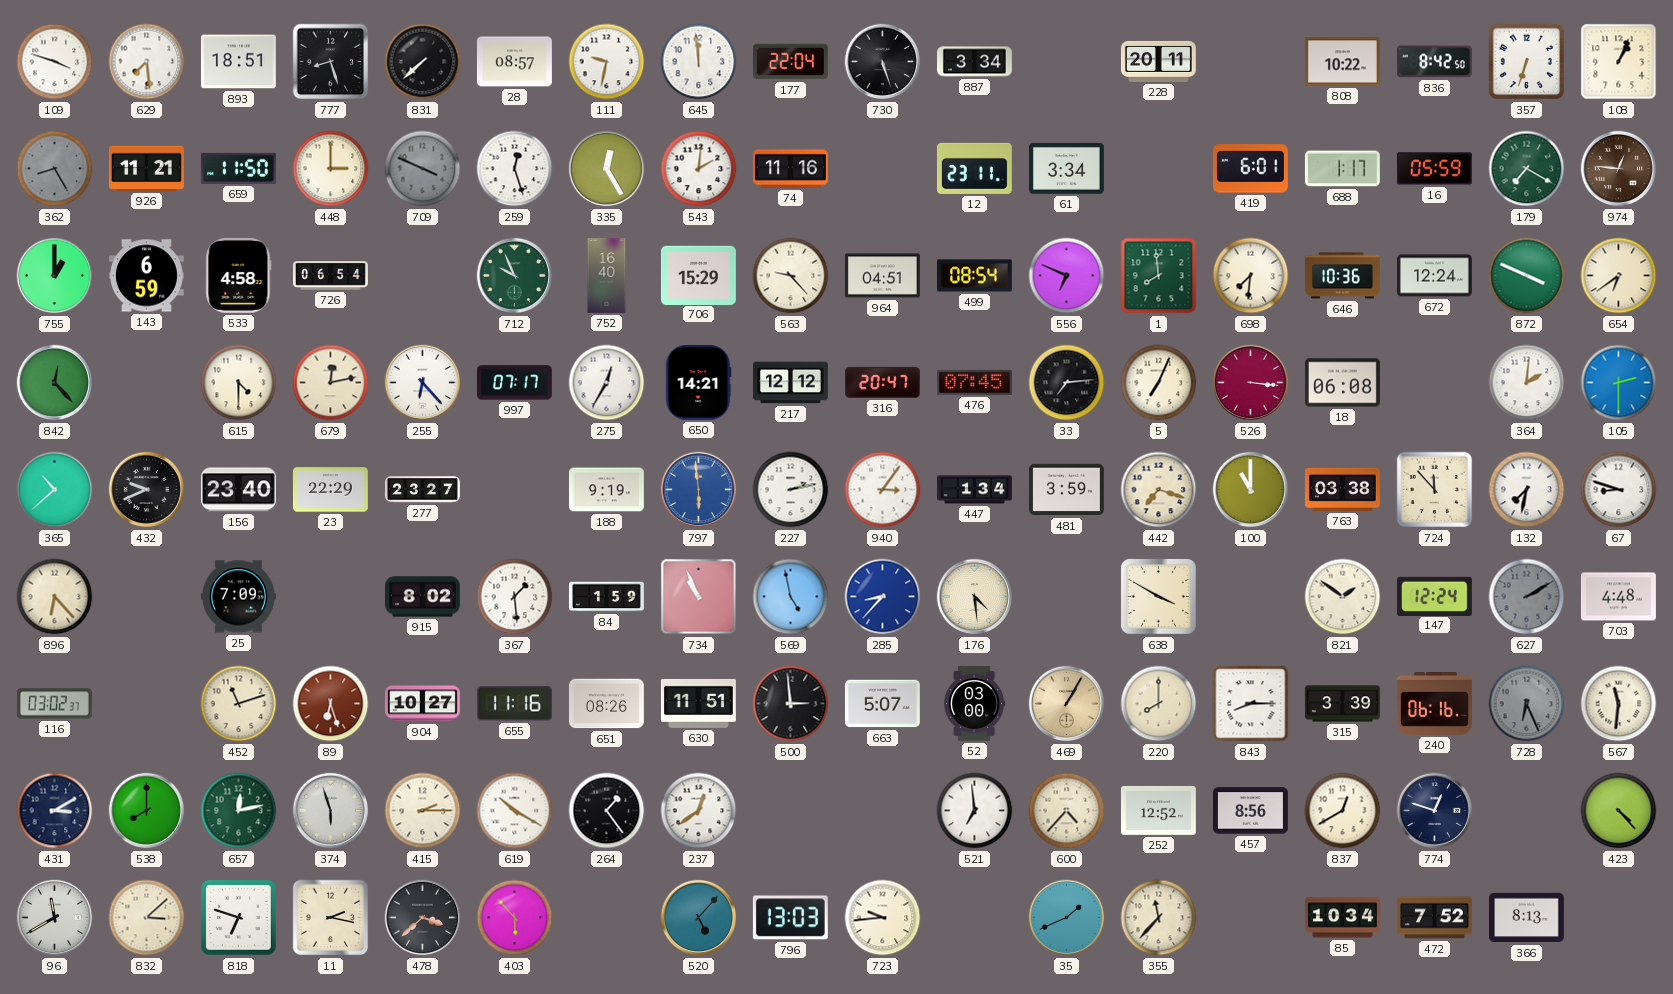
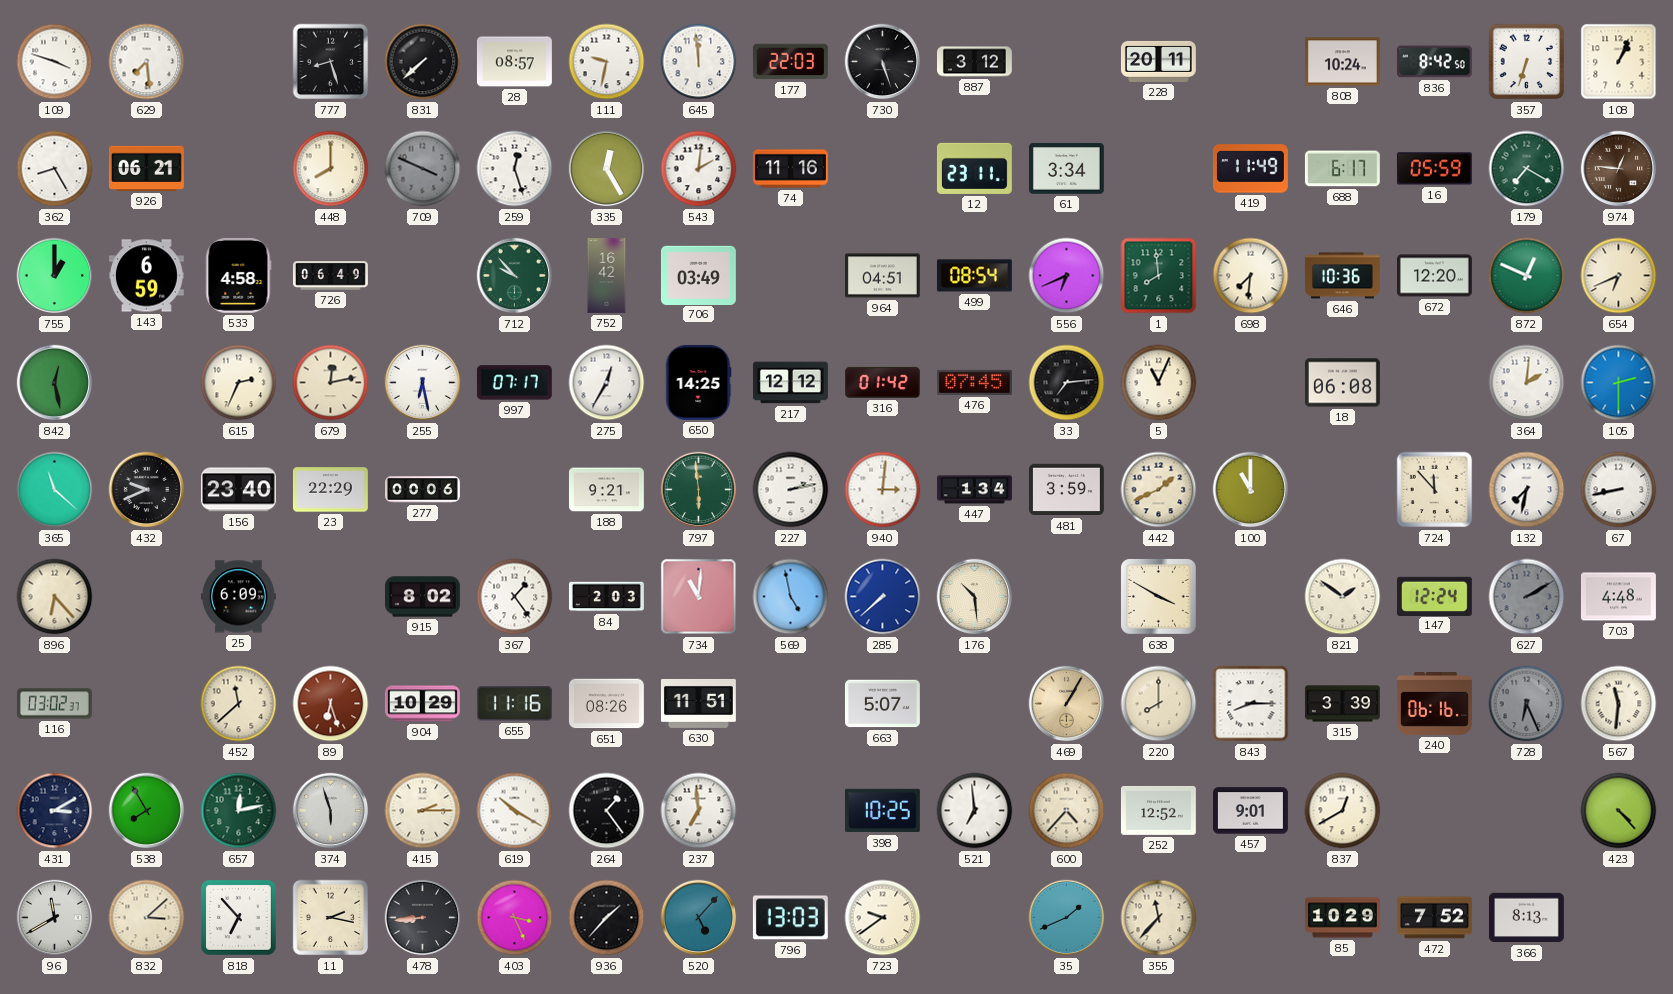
893: 18:51 -> none
177: 22:04 -> 22:03
887: 3:34 -> 3:12
808: 10:22 -> 10:24
362 dial: grey -> white
926: 11:21 -> 06:21
659: 11:50 -> none
448: 3:00 -> 8:00
419: 6:01 -> 11:49
688: 1:17 -> 6:17
726: 06:54 -> 06:49
712: 9:56 -> 9:53
752: 16:40 -> 16:42
706: 15:29 -> 03:49
563: 9:23 -> none
556: 6:49 -> 6:41
672: 12:24 -> 12:20
872: 3:49 -> 12:49
654: 6:39 -> 6:41
842: 12:23 -> 12:28
615: 4:30 -> 2:34
255: 6:23 -> 6:28
650: 14:21 -> 14:25
316: 20:47 -> 01:42
5: 7:04 -> 11:04
526: 3:16 -> none
365: 10:38 -> 11:22
277: 23:27 -> 00:06
188: 9:19 -> 9:21
797 dial: blue -> green
940: 3:06 -> 3:01
442: 7:18 -> 1:41
763: 03:38 -> none
67: 8:48 -> 8:43
25: 7:09 -> 6:09
367: 1:29 -> 1:24
84: 1:59 -> 2:03
734: 10:56 -> 11:01
285: 8:37 -> 7:38
176: 4:29 -> 10:29
452: 11:12 -> 11:38
904: 10:27 -> 10:29
500: 2:59 -> none
52: 03:00 -> none
538: 8:00 -> 7:55
237: 12:39 -> 6:59
398: none -> 10:25
457: 8:56 -> 9:01
774: 12:48 -> none
818: 6:48 -> 6:53
478: 3:38 -> 8:44
403: 5:53 -> 3:26
936: none -> 1:37
723: 9:44 -> 9:39
85: 10:34 -> 10:29
